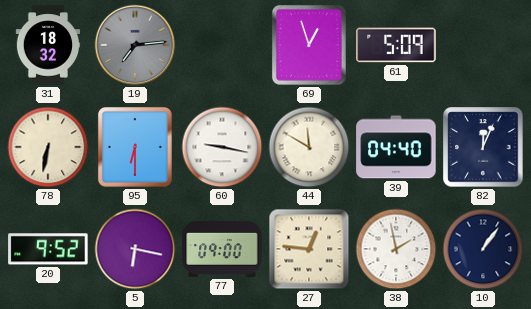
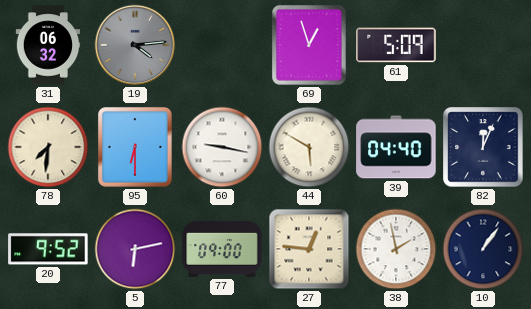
31: 18:32 -> 06:32
19: 7:14 -> 4:14
78: 6:32 -> 7:31
44: 11:50 -> 5:50
5: 6:17 -> 6:13
